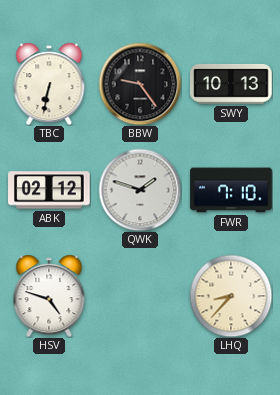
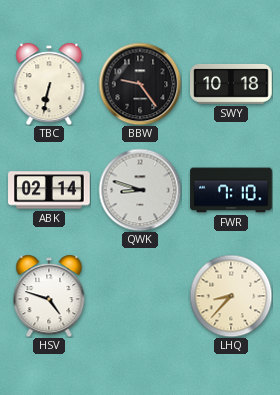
SWY: 10:13 -> 10:18
ABK: 02:12 -> 02:14
QWK: 1:48 -> 8:48
